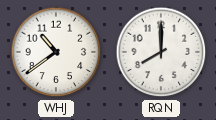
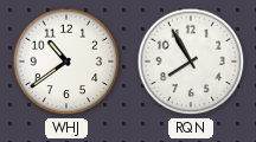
RQN: 8:00 -> 7:55
